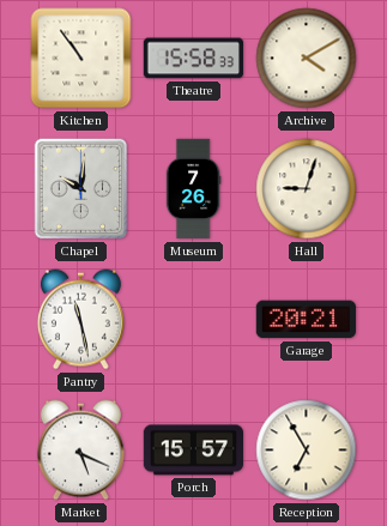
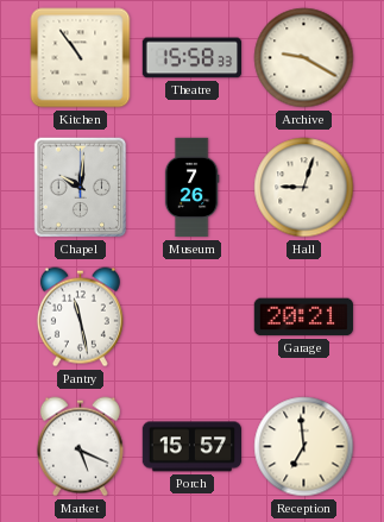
Archive: 4:10 -> 9:20
Reception: 6:55 -> 6:59
